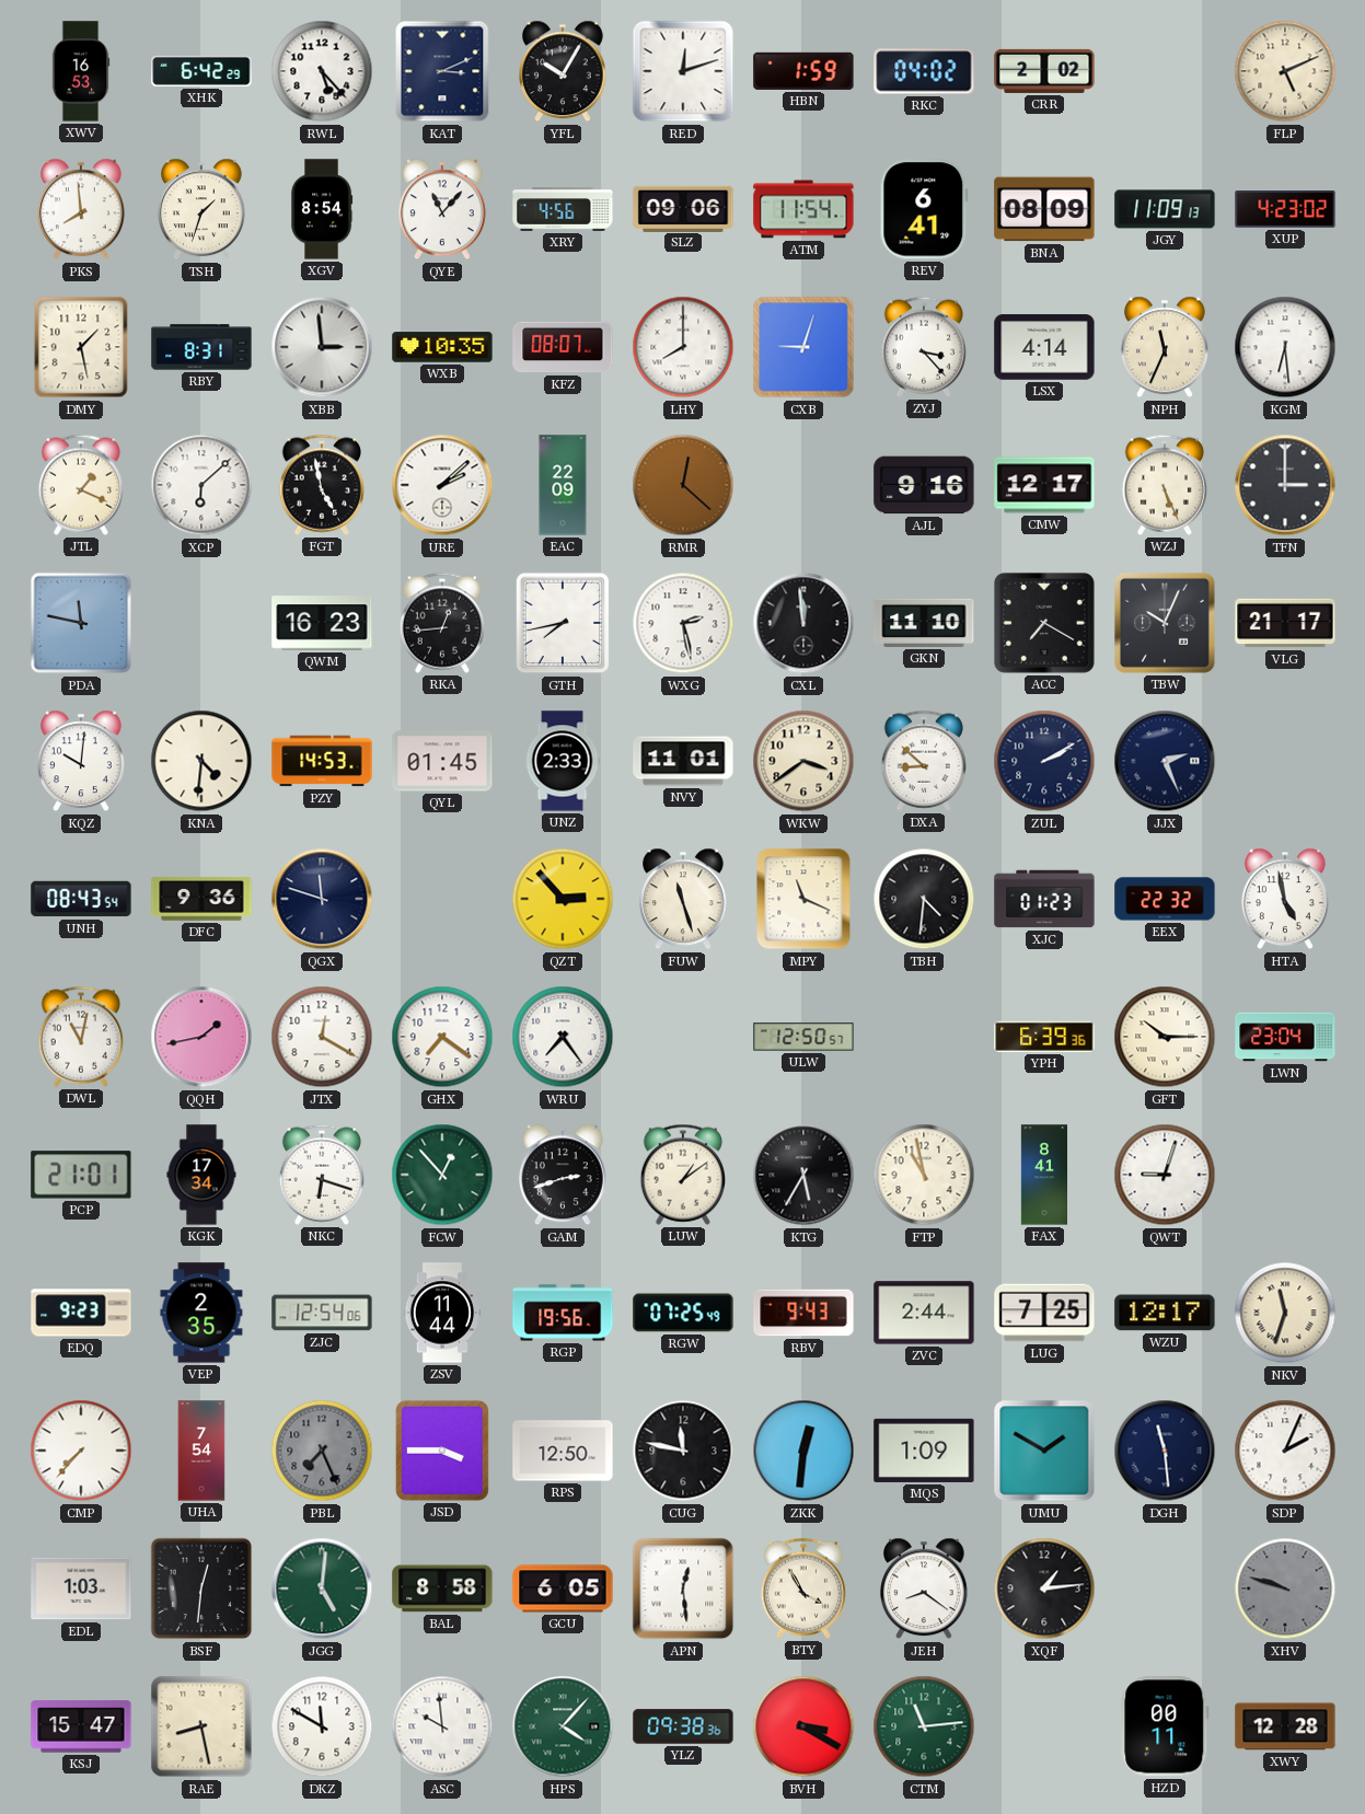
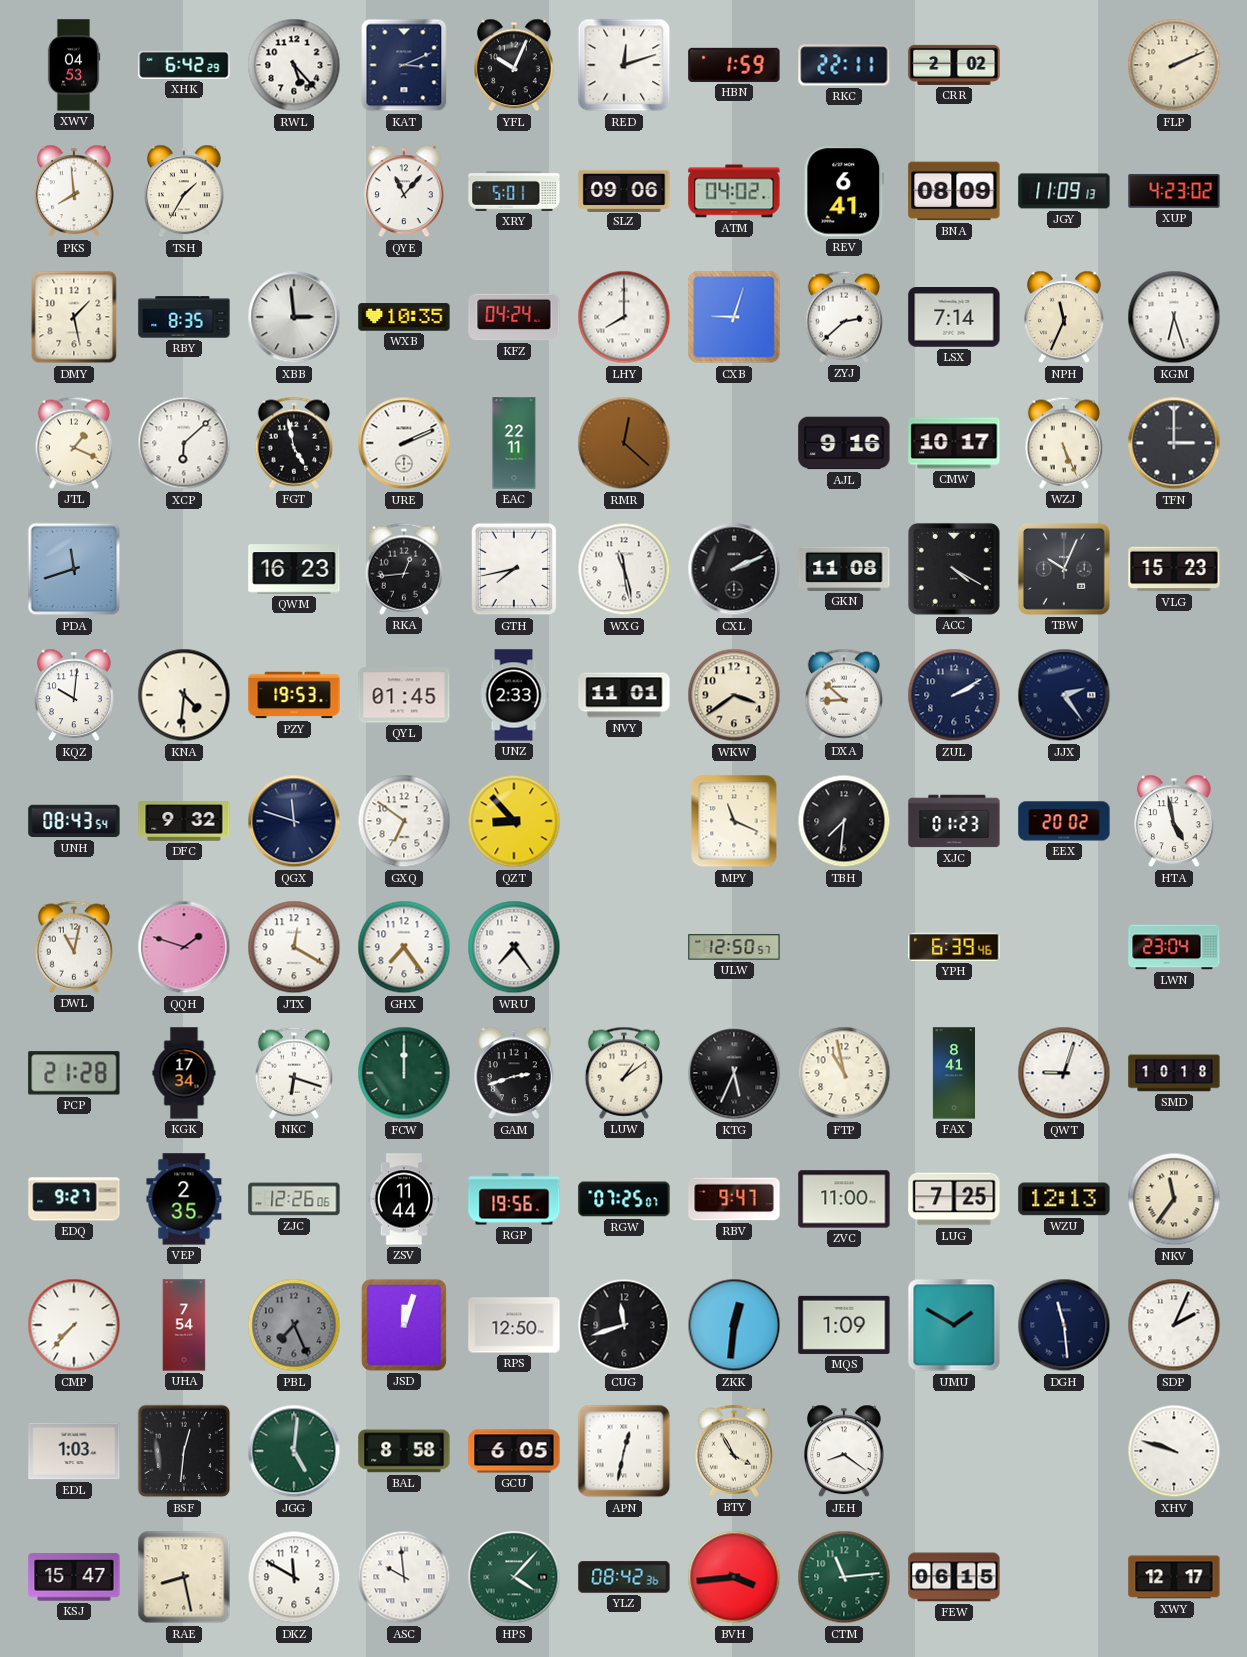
XWV: 16:53 -> 04:53
YFL: 10:05 -> 10:04
RKC: 04:02 -> 22:11
FLP: 5:11 -> 2:11
TSH: 1:33 -> 1:35
XGV: 8:54 -> none
XRY: 4:56 -> 5:01
ATM: 11:54 -> 04:02
RBY: 8:31 -> 8:35
KFZ: 08:07 -> 04:24
ZYJ: 3:23 -> 2:38
LSX: 4:14 -> 7:14
KGM: 6:29 -> 6:27
URE: 2:08 -> 2:11
EAC: 22:09 -> 22:11
CMW: 12:17 -> 10:17
PDA: 11:47 -> 11:42
WXG: 2:28 -> 11:28
CXL: 11:59 -> 2:11
GKN: 11:10 -> 11:08
ACC: 7:20 -> 4:20
VLG: 21:17 -> 15:23
PZY: 14:53 -> 19:53
JJX: 2:26 -> 2:24
DFC: 9:36 -> 9:32
GXQ: none -> 6:51
QZT: 2:53 -> 8:53
FUW: 11:27 -> none
TBH: 4:31 -> 7:31
EEX: 22:32 -> 20:02
QQH: 1:43 -> 1:48
GHX: 7:21 -> 7:24
YPH: 6:39:36 -> 6:39:46
GFT: 10:15 -> none
PCP: 21:01 -> 21:28
FCW: 12:53 -> 12:00
KTG: 5:35 -> 5:34
SMD: none -> 10:18
EDQ: 9:23 -> 9:27
ZJC: 12:54 -> 12:26
RGW: 07:25:49 -> 07:25:07
RBV: 9:43 -> 9:47
ZVC: 2:44 -> 11:00
WZU: 12:17 -> 12:13
NKV: 11:33 -> 11:36
JSD: 3:45 -> 12:03
CUG: 11:47 -> 11:42
APN: 12:29 -> 12:32
XQF: 1:14 -> none
XHV dial: grey -> white
YLZ: 09:38 -> 08:42
BVH: 3:20 -> 3:44
FEW: none -> 06:15
HZD: 00:11 -> none
XWY: 12:28 -> 12:17
